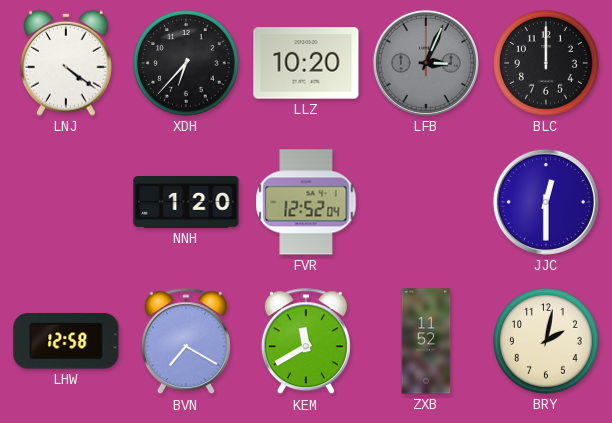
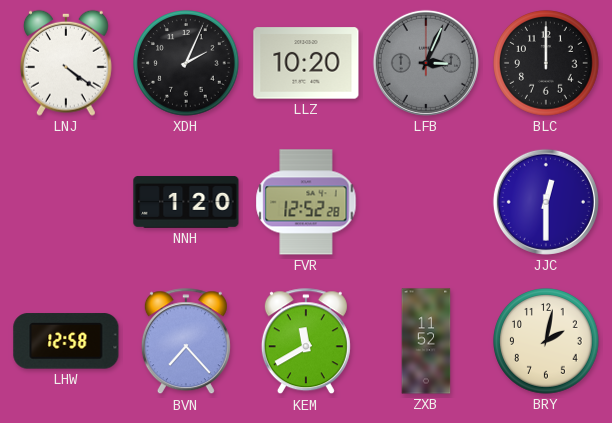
XDH: 6:37 -> 2:04
FVR: 12:52:04 -> 12:52:28
BVN: 7:20 -> 7:23
